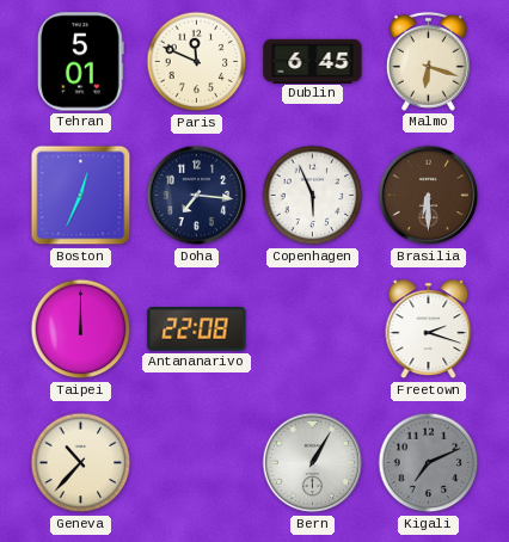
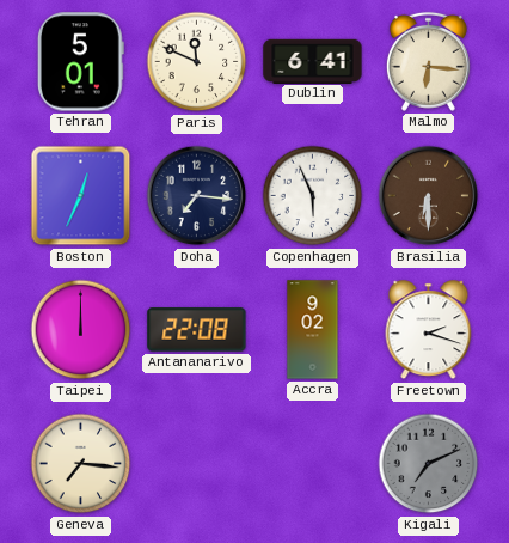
Dublin: 6:45 -> 6:41
Malmo: 6:18 -> 6:16
Accra: none -> 9:02
Geneva: 10:37 -> 7:16
Bern: 1:05 -> none
